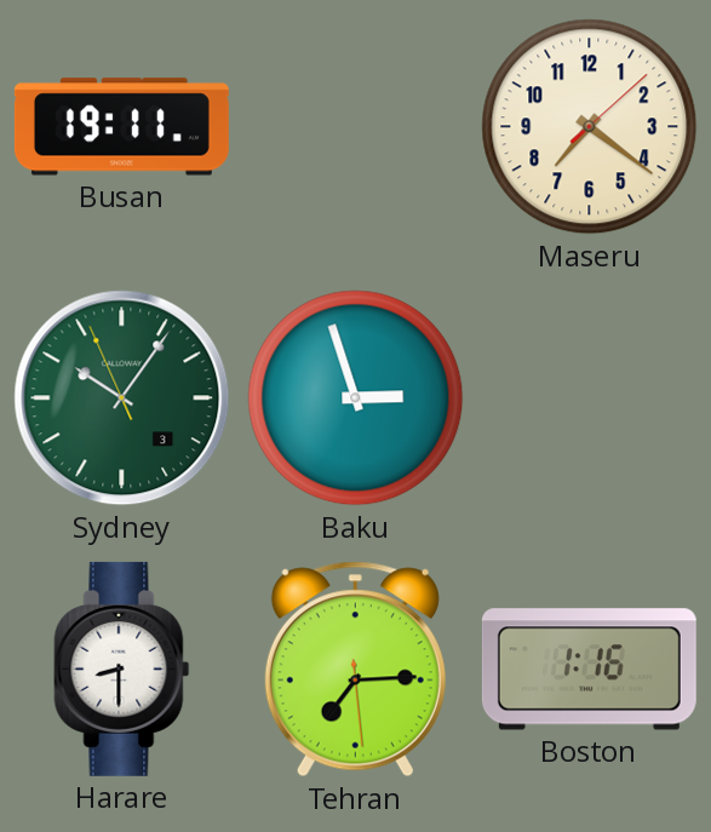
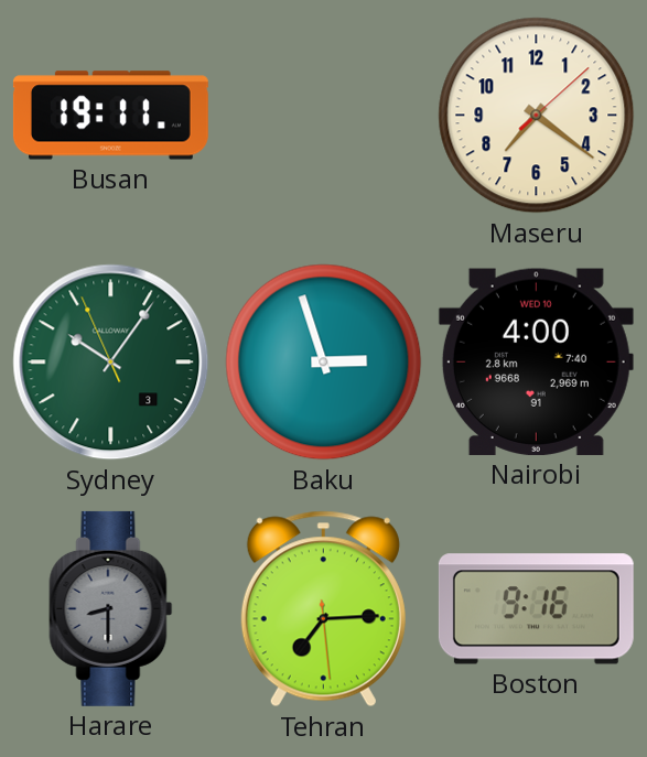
Nairobi: none -> 4:00
Harare dial: white -> grey
Boston: 1:16 -> 9:16
